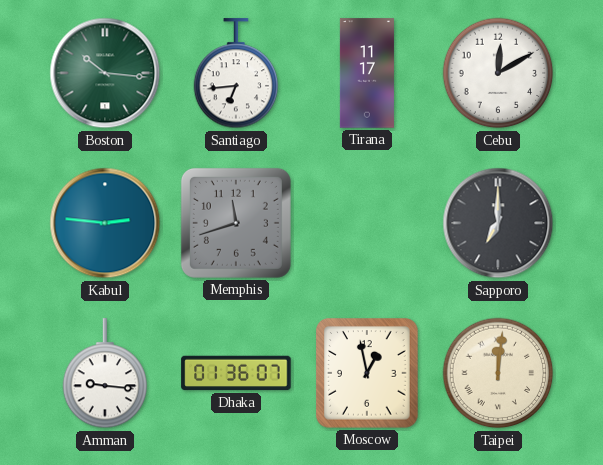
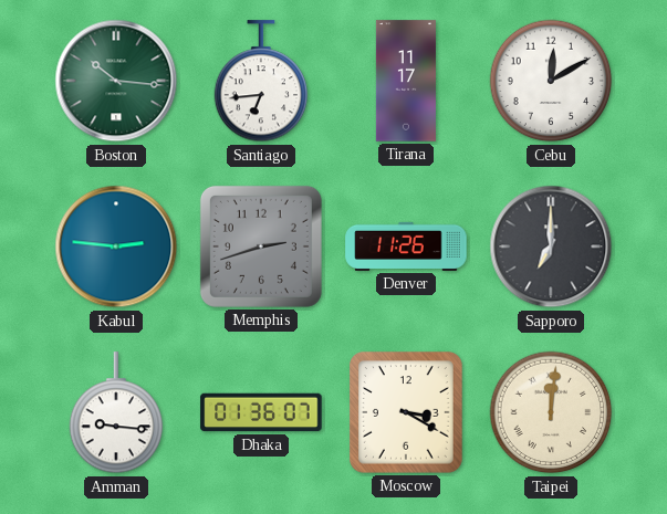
Memphis: 11:42 -> 2:42
Denver: none -> 11:26
Moscow: 12:58 -> 3:20
